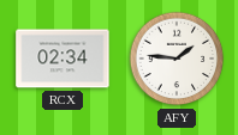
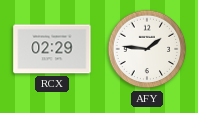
RCX: 02:34 -> 02:29
